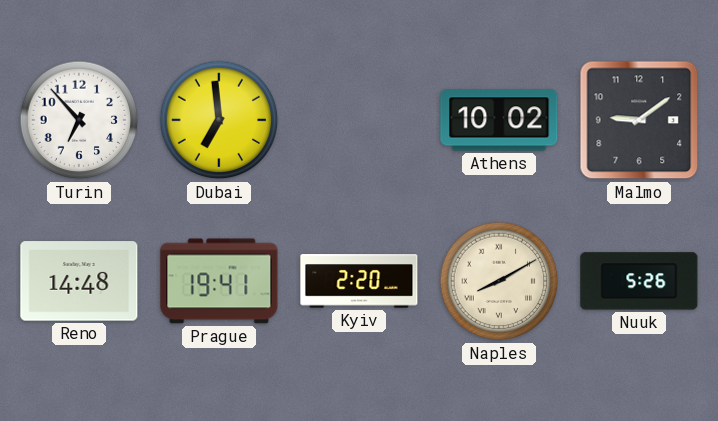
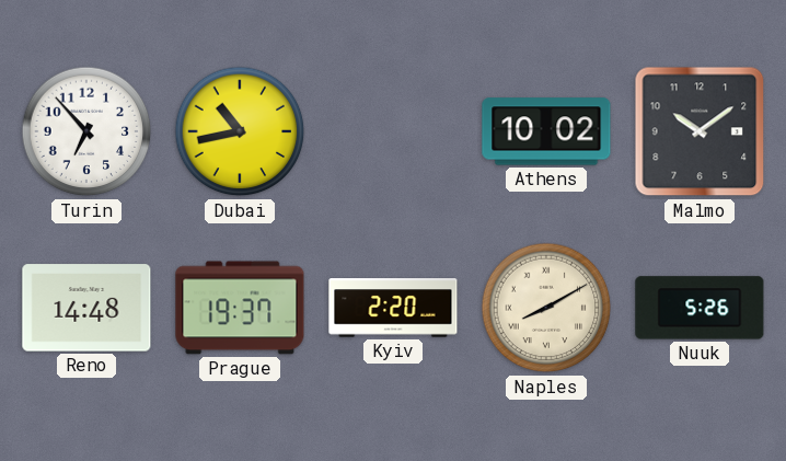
Dubai: 6:59 -> 10:43
Malmo: 9:09 -> 10:09
Prague: 19:41 -> 19:37
